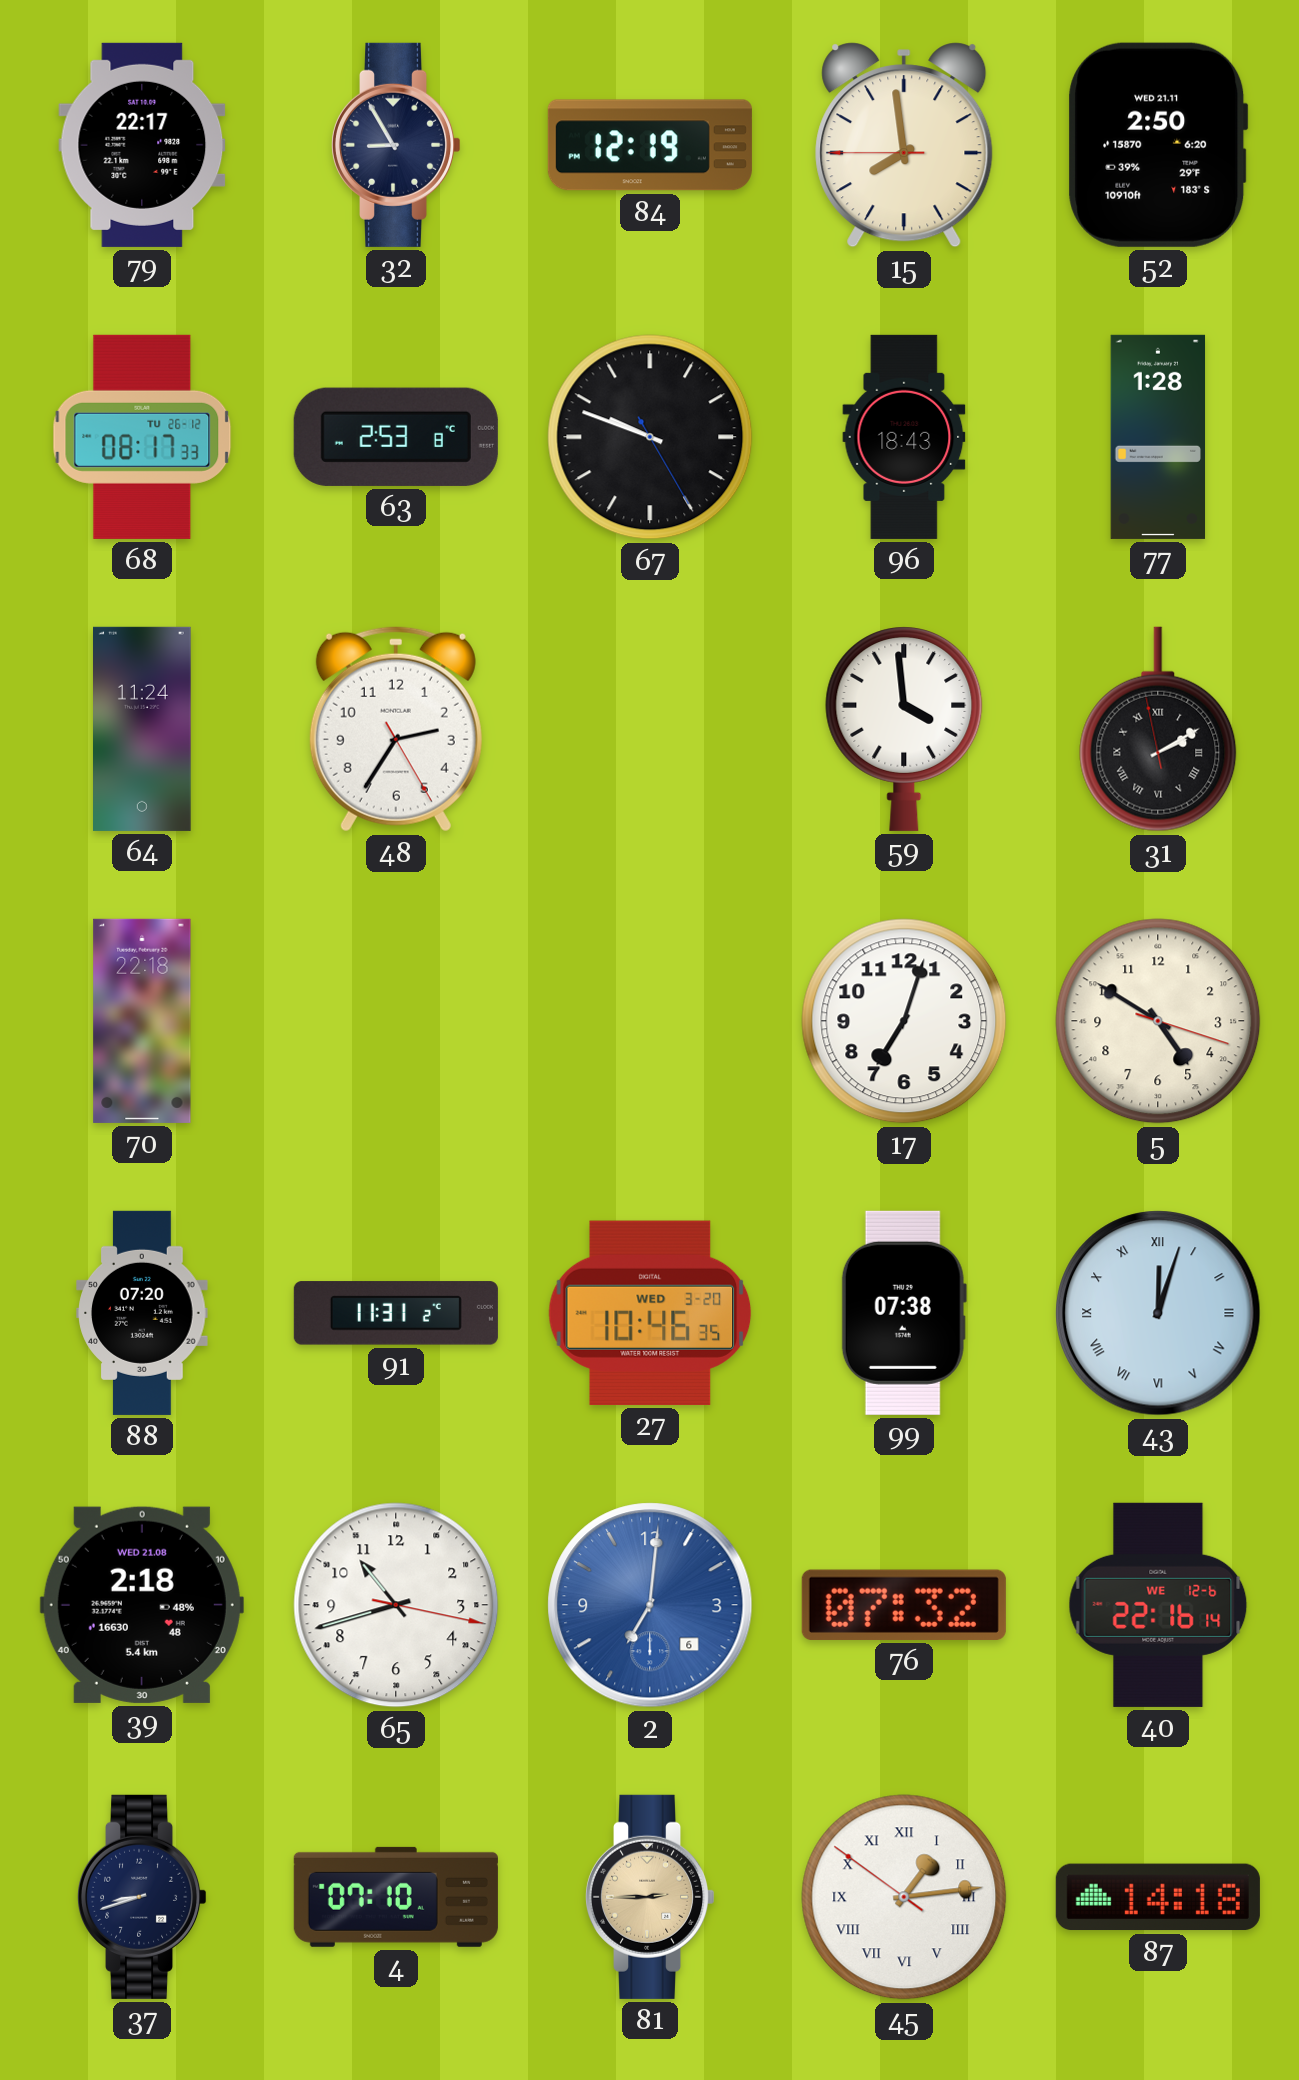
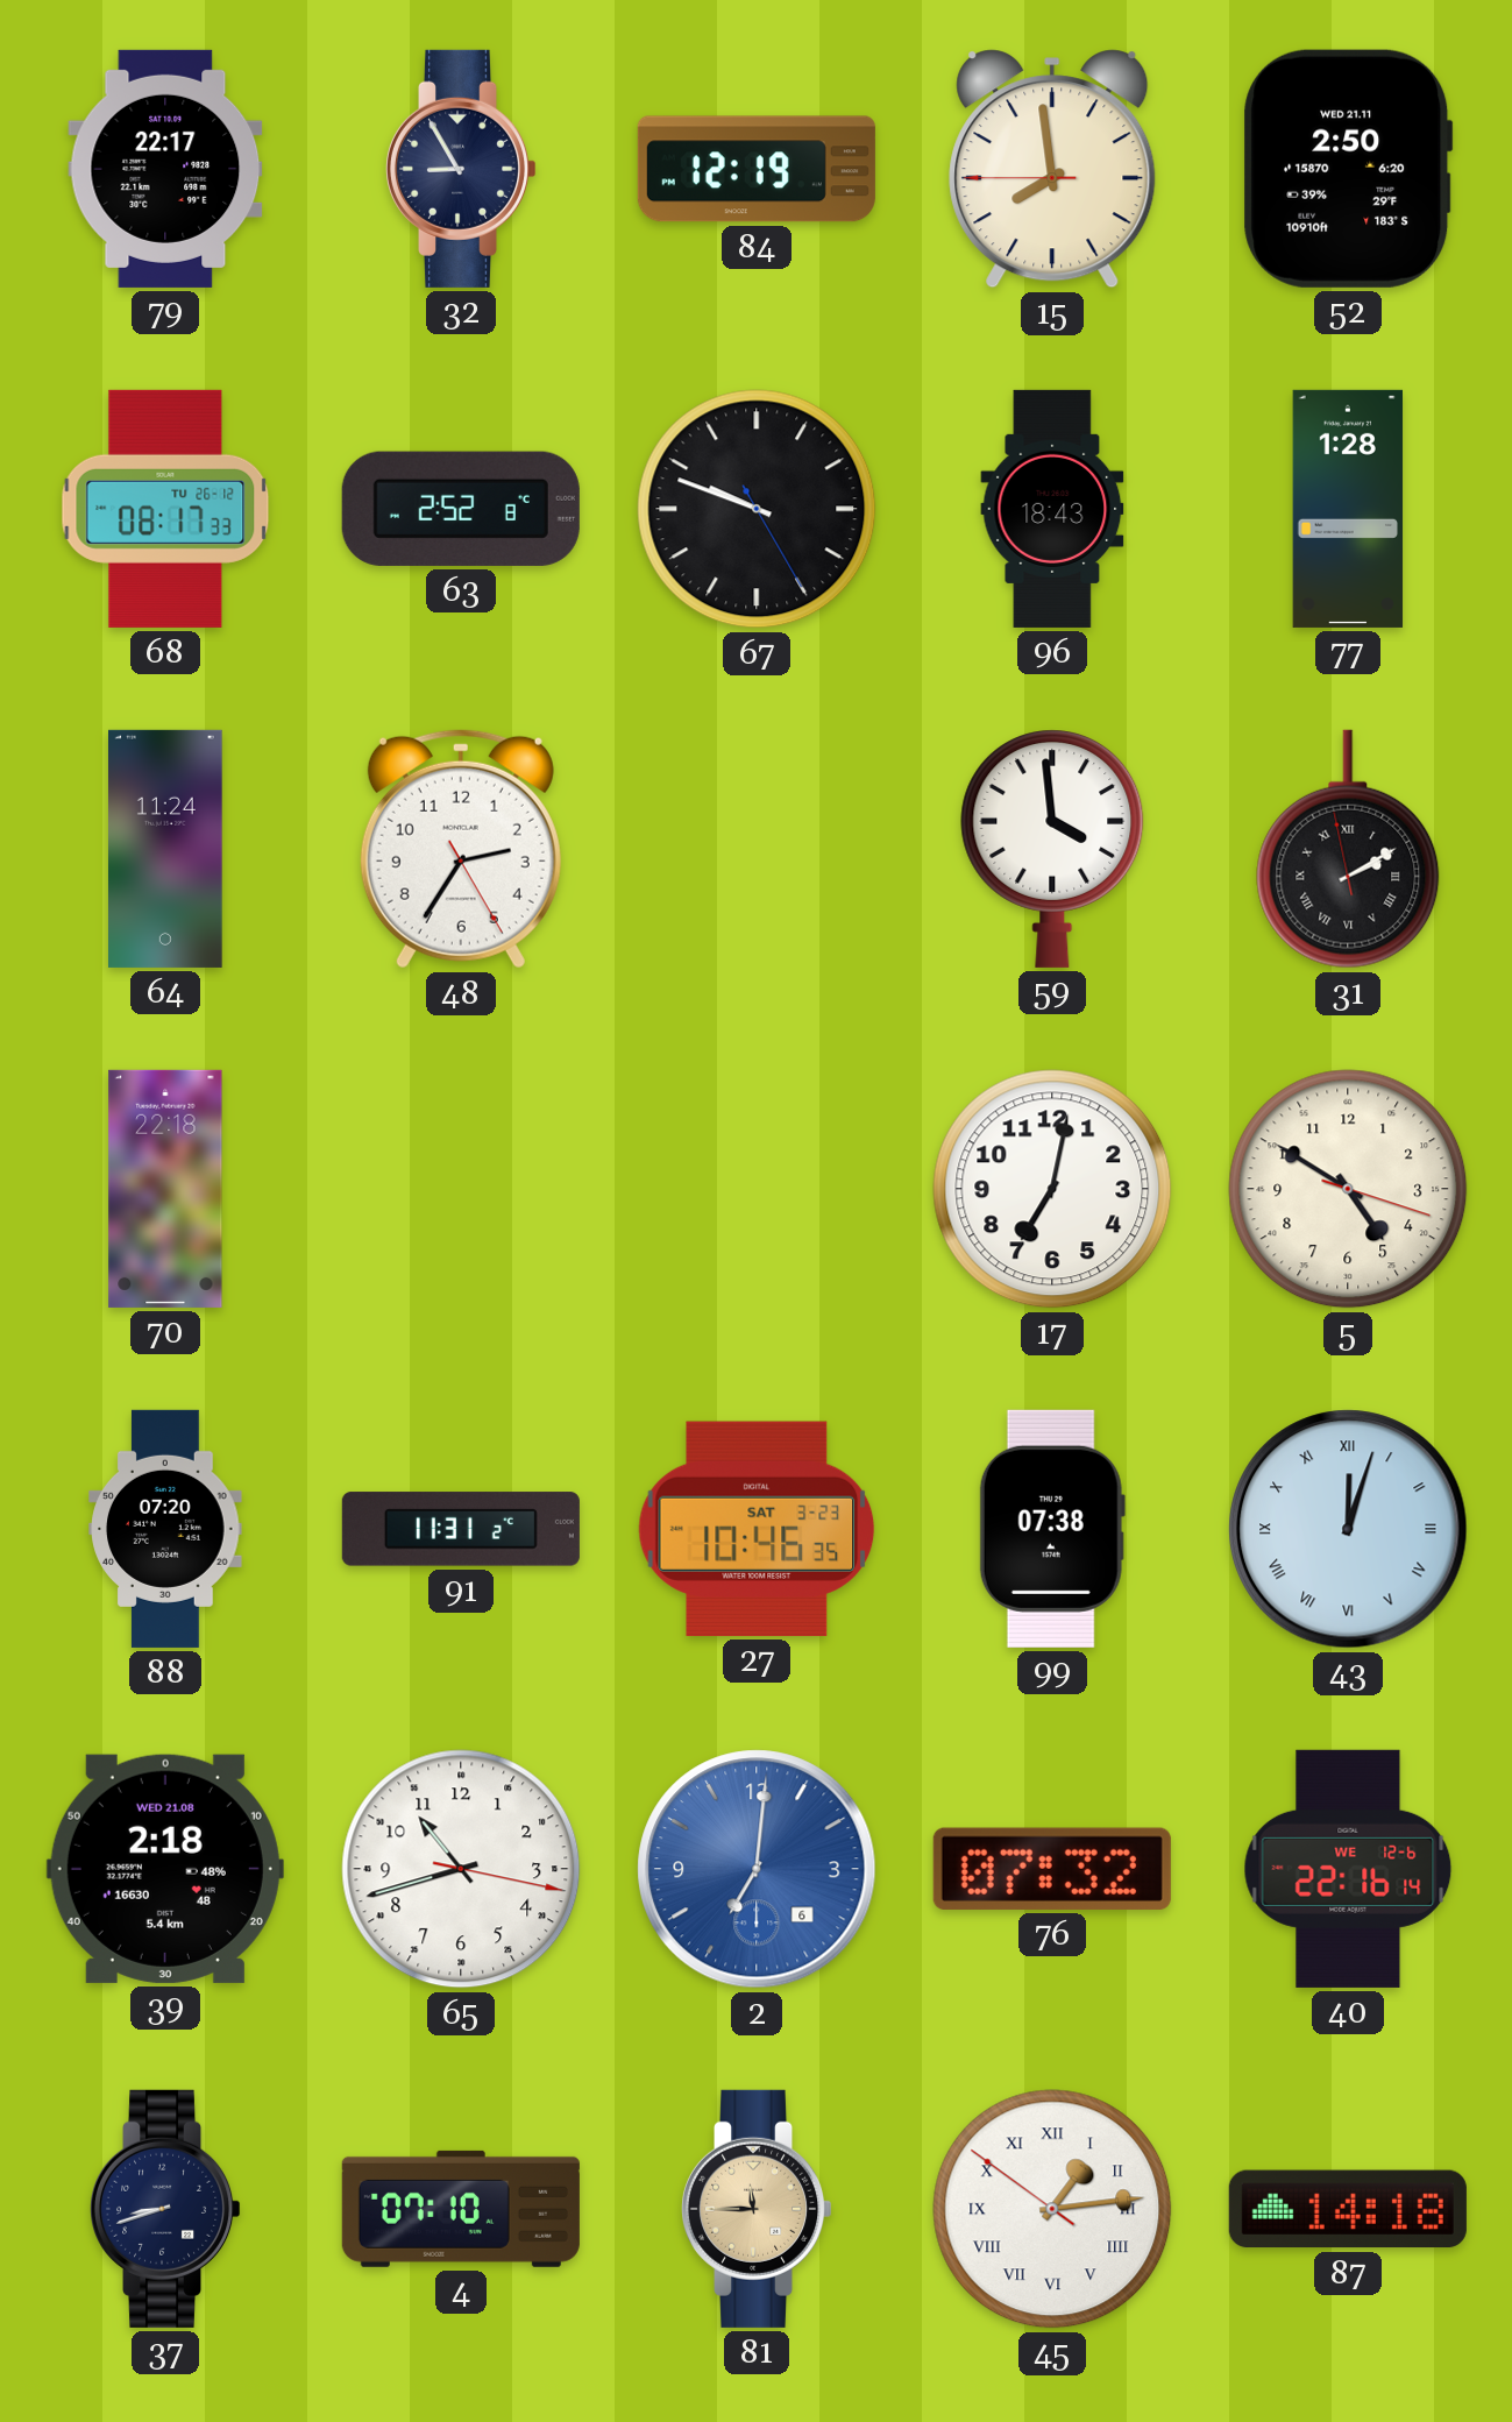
63: 2:53 -> 2:52
17: 7:03 -> 7:02
27 date: WED 3-20 -> SAT 3-23
81: 2:45 -> 11:45
